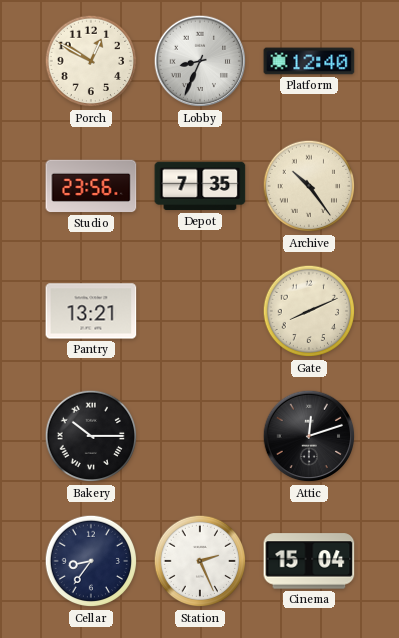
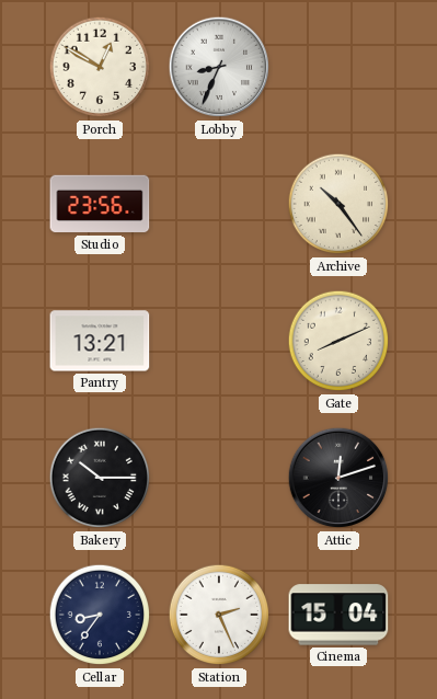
Platform: 12:40 -> none
Depot: 7:35 -> none
